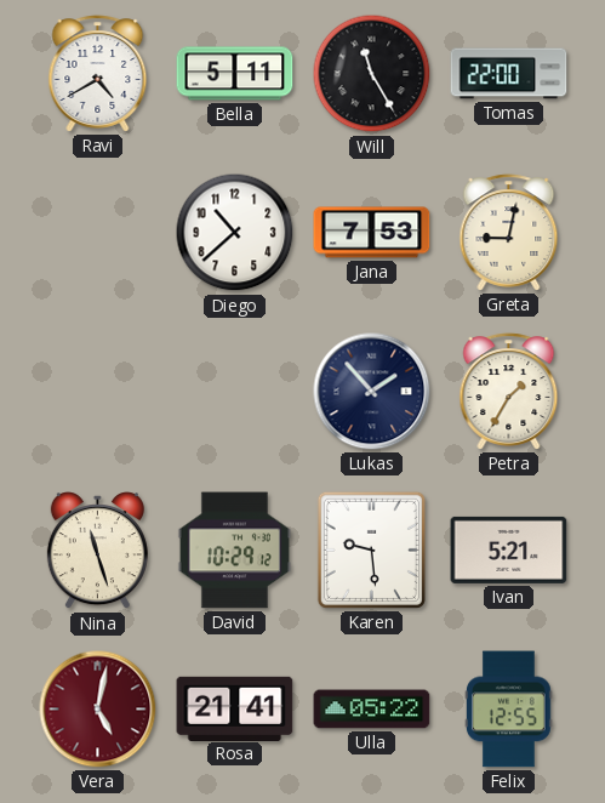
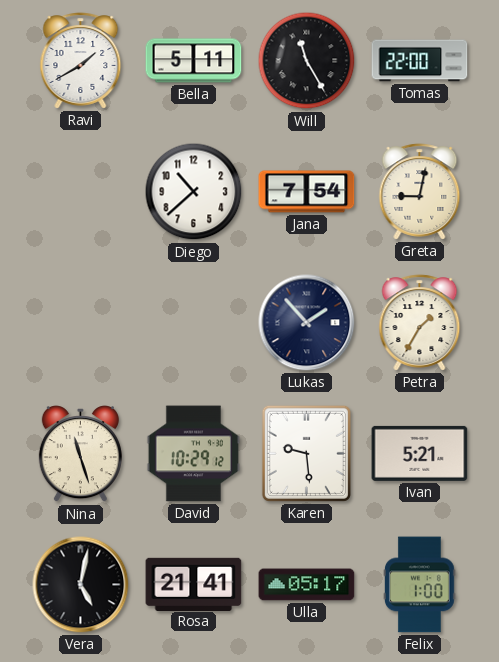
Ravi: 4:40 -> 1:40
Jana: 7:53 -> 7:54
Vera dial: burgundy -> black
Ulla: 05:22 -> 05:17
Felix: 12:55 -> 1:00
